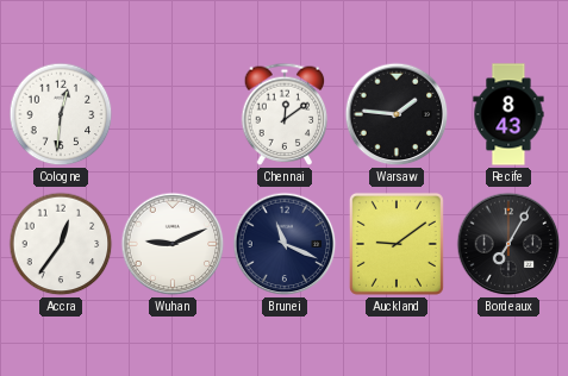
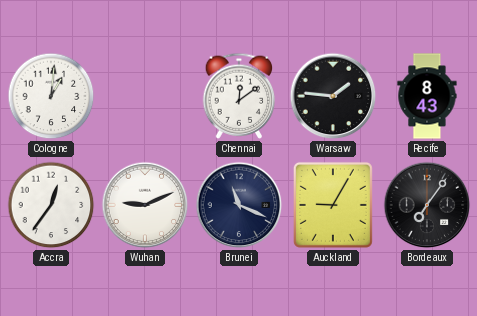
Cologne: 12:31 -> 1:01
Auckland: 9:09 -> 9:05
Bordeaux: 7:05 -> 7:06
